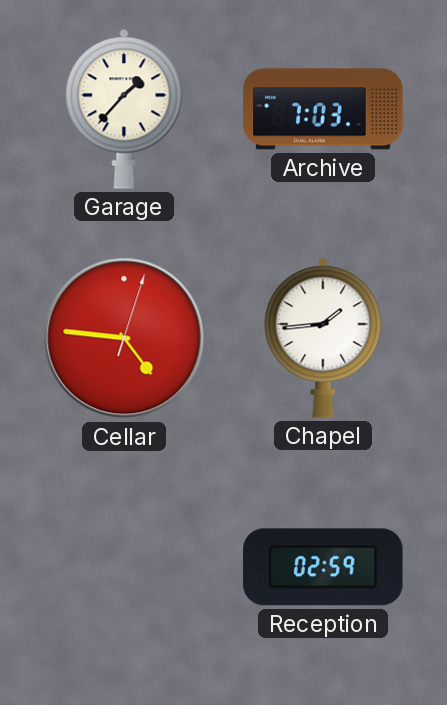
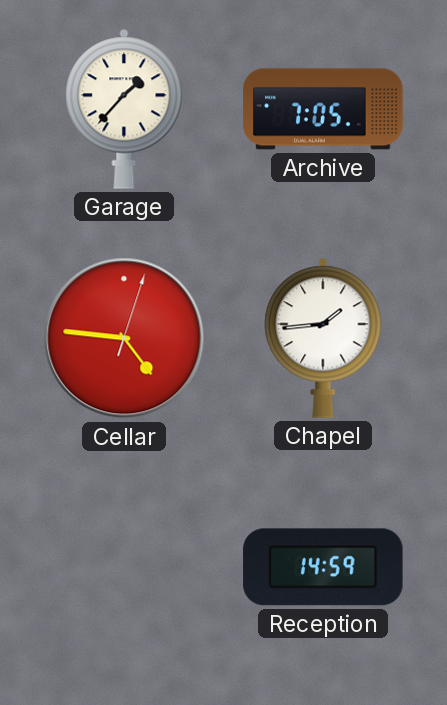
Archive: 7:03 -> 7:05
Reception: 02:59 -> 14:59
